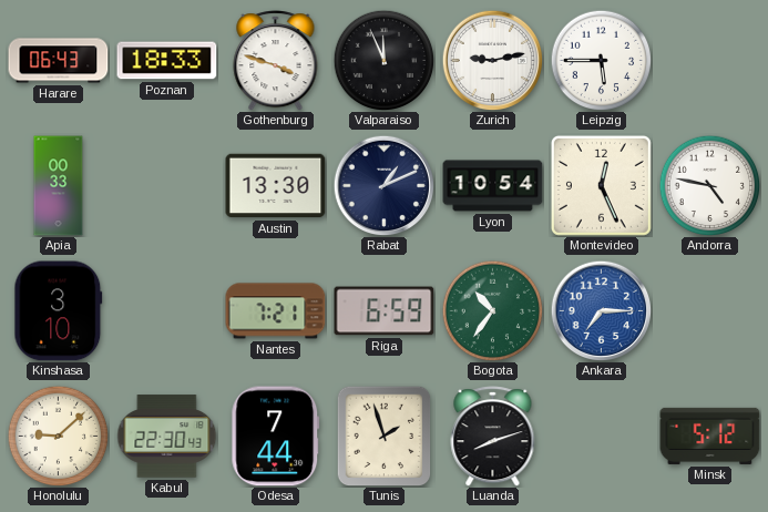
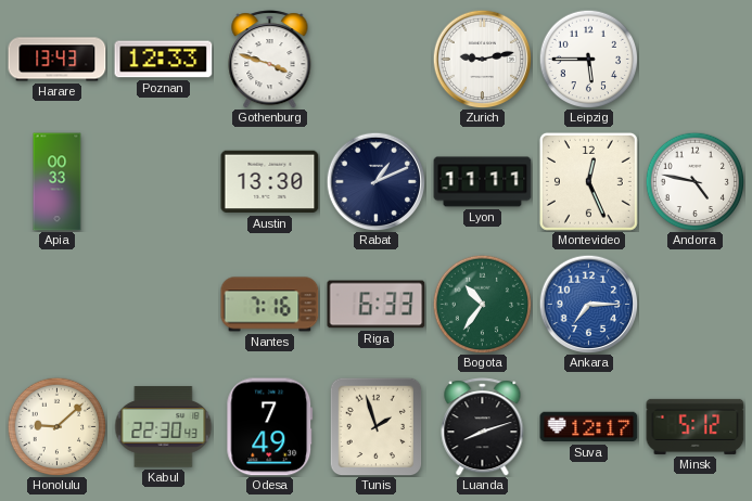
Harare: 06:43 -> 13:43
Poznan: 18:33 -> 12:33
Valparaiso: 11:56 -> none
Lyon: 10:54 -> 11:11
Kinshasa: 3:10 -> none
Nantes: 7:21 -> 7:16
Riga: 6:59 -> 6:33
Odesa: 7:44 -> 7:49
Suva: none -> 12:17
